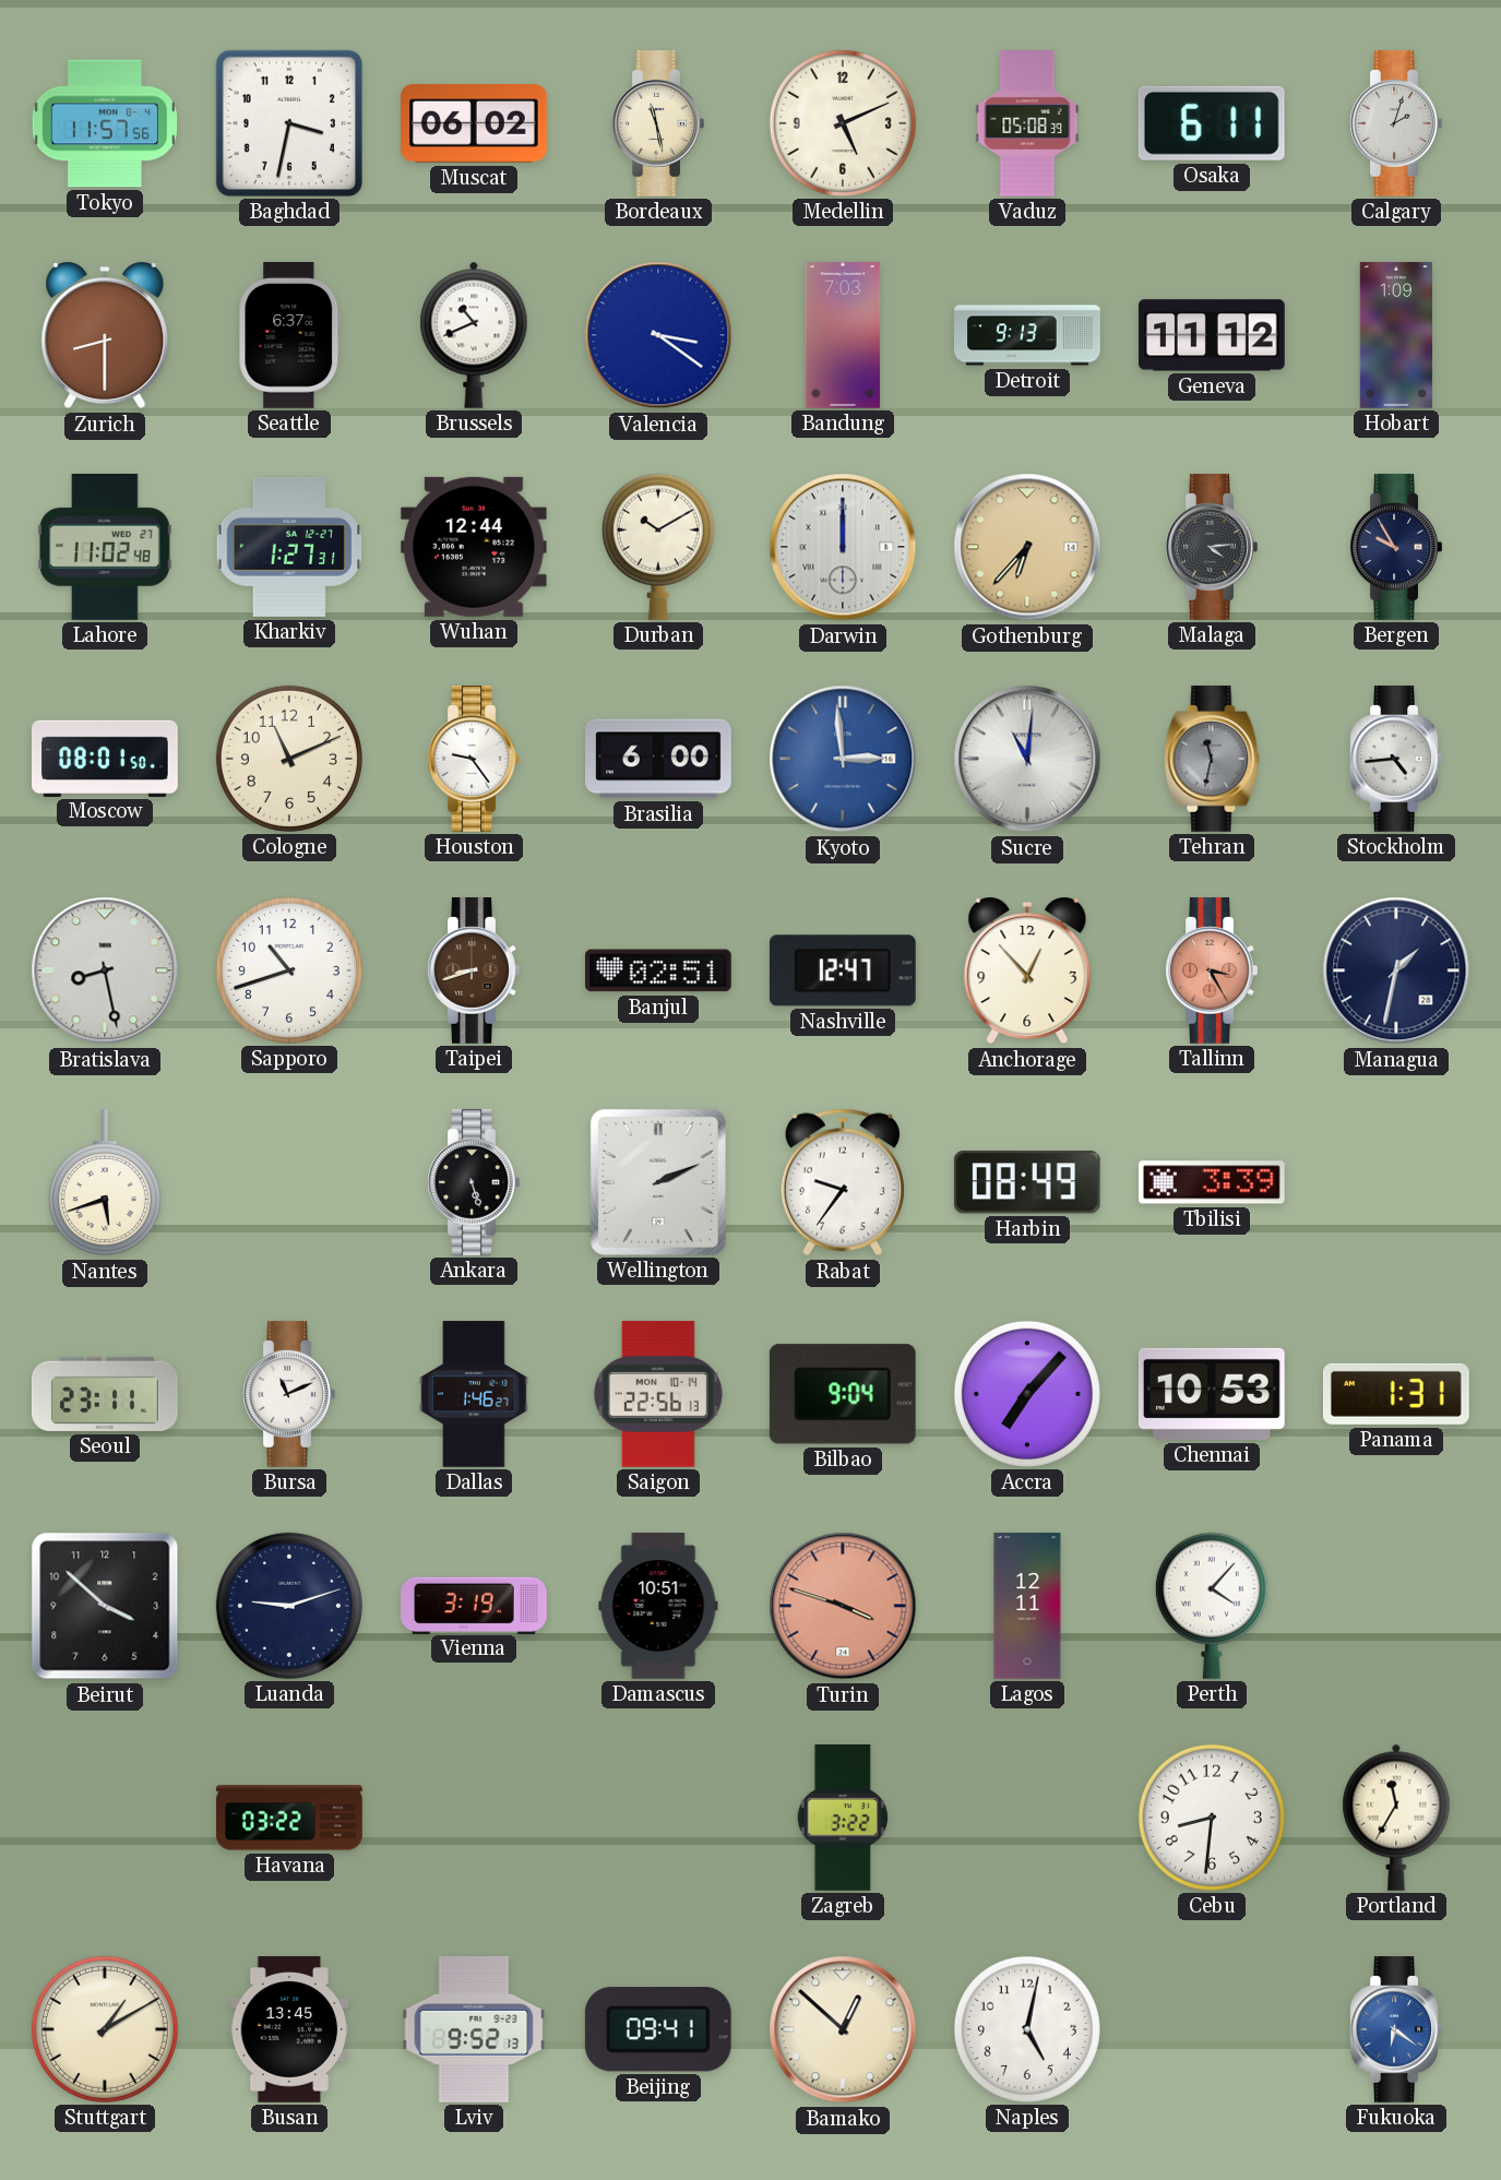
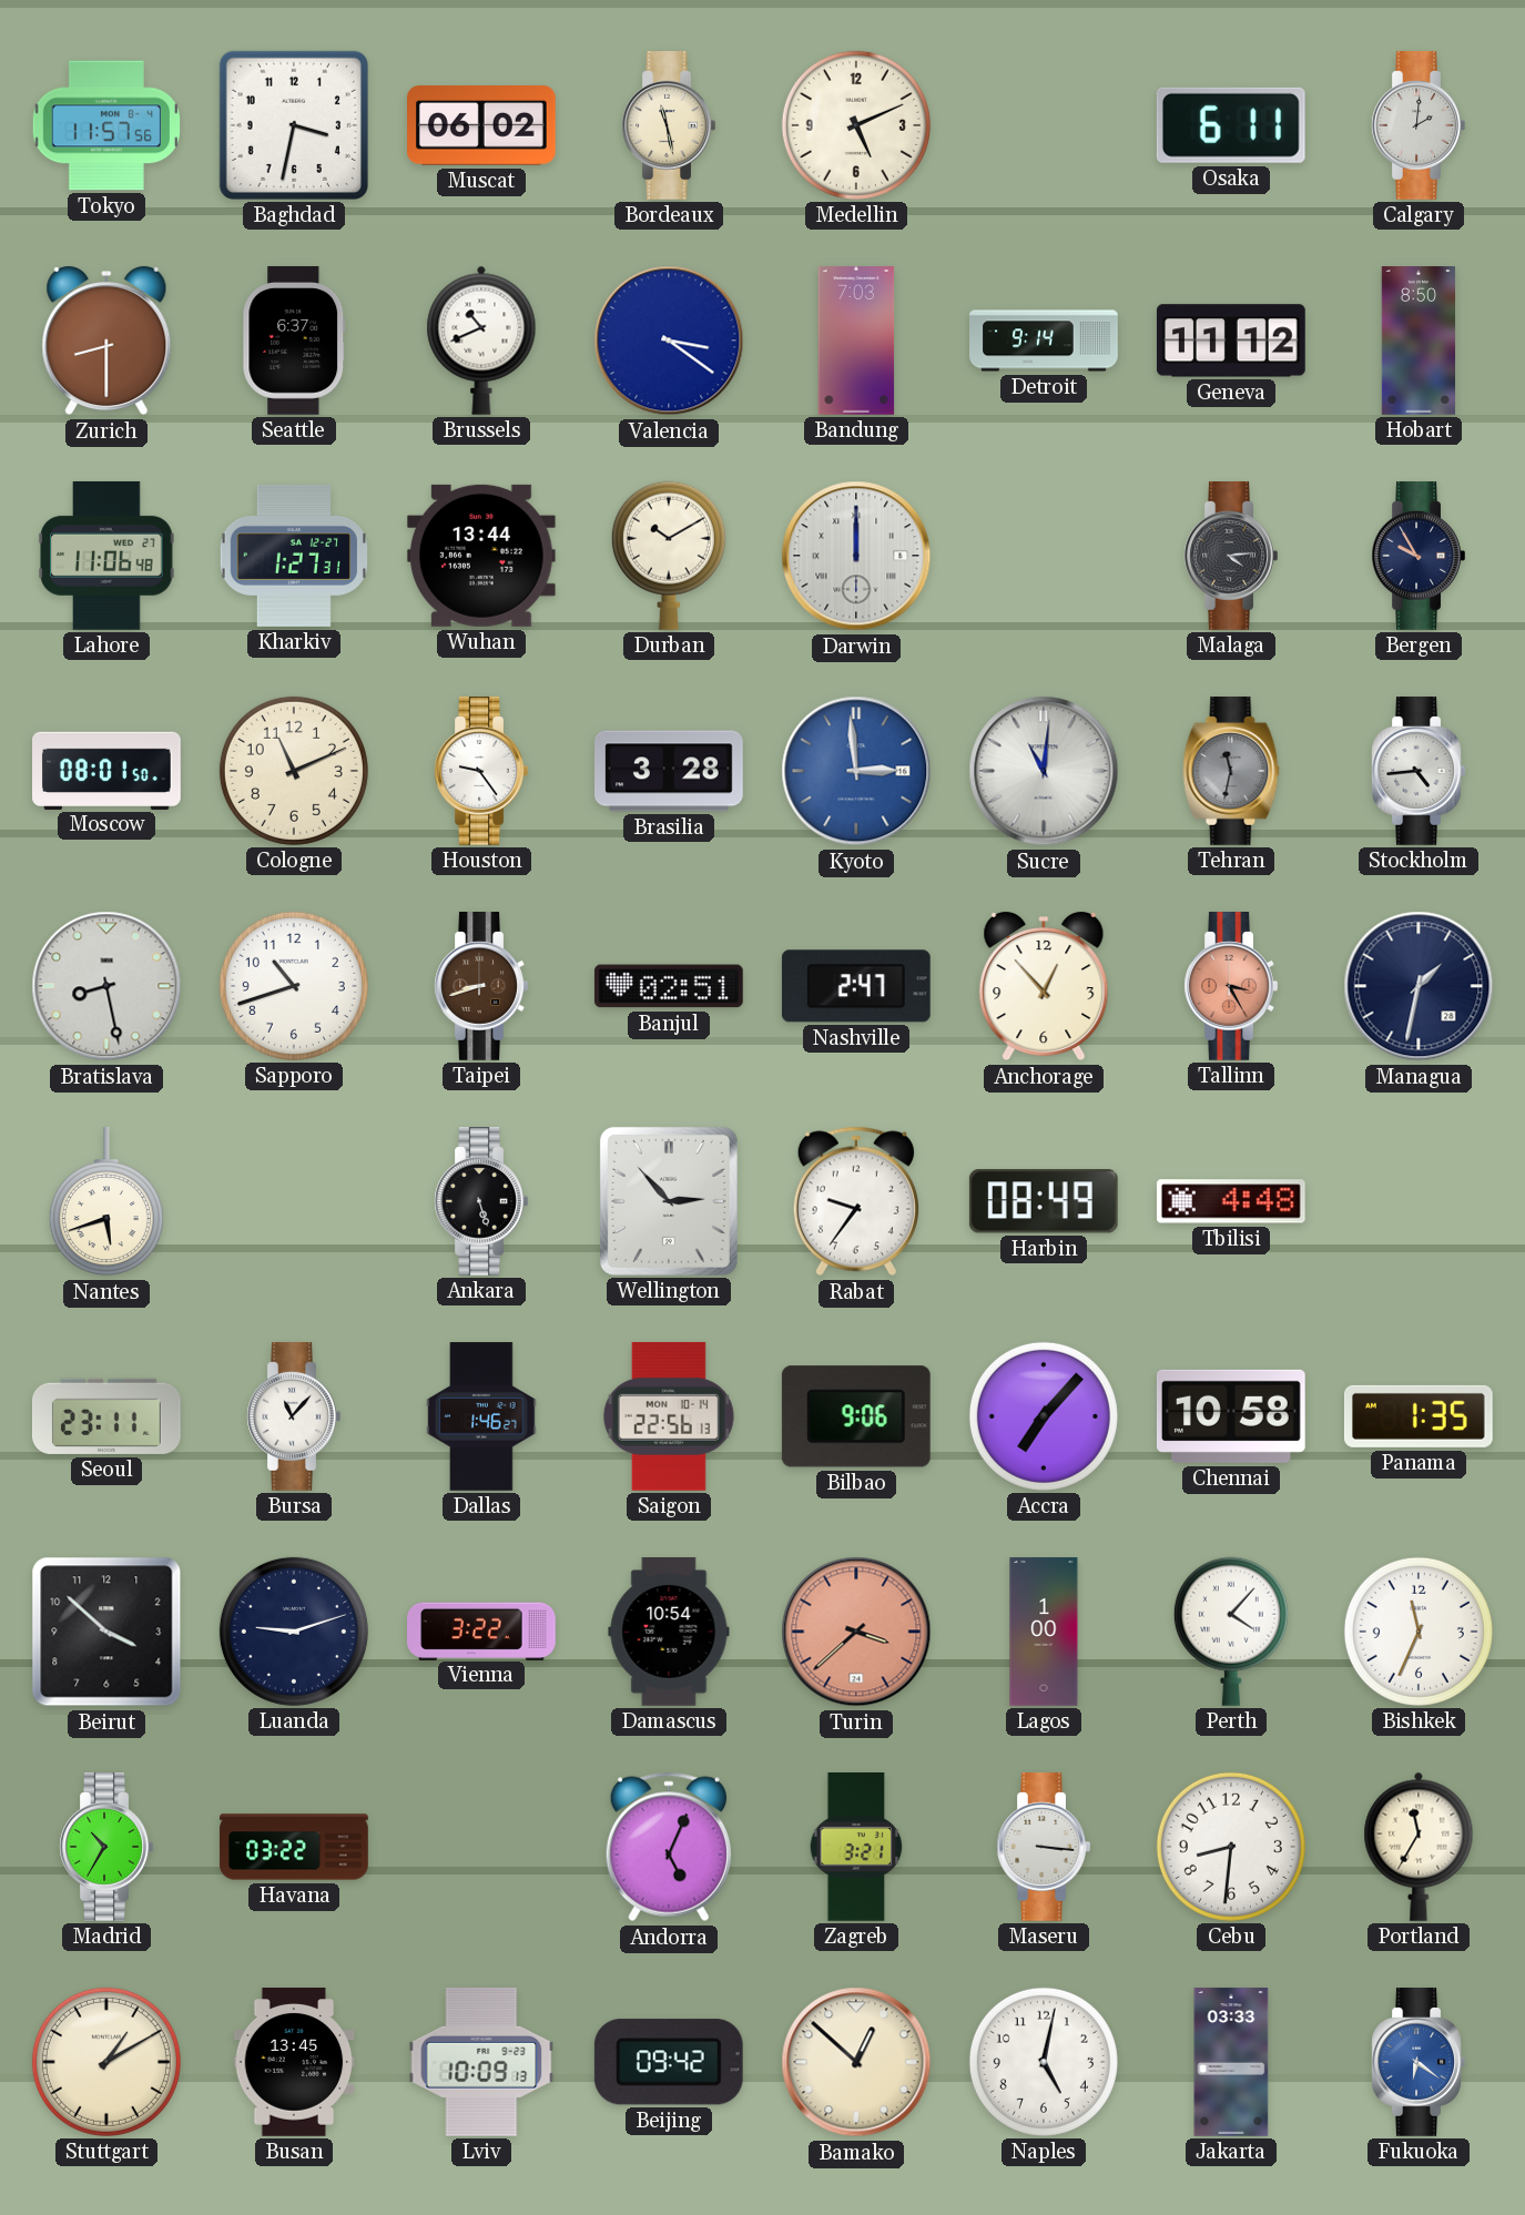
Vaduz: 05:08 -> none
Calgary: 2:03 -> 2:01
Detroit: 9:13 -> 9:14
Hobart: 1:09 -> 8:50
Lahore: 11:02 -> 11:06
Wuhan: 12:44 -> 13:44
Gothenburg: 6:37 -> none
Brasilia: 6:00 -> 3:28
Nashville: 12:47 -> 2:47
Wellington: 2:11 -> 2:53
Tbilisi: 3:39 -> 4:48
Bursa: 11:11 -> 11:07
Bilbao: 9:04 -> 9:06
Chennai: 10:53 -> 10:58
Panama: 1:31 -> 1:35
Vienna: 3:19 -> 3:22
Damascus: 10:51 -> 10:54
Turin: 3:48 -> 3:38
Lagos: 12:11 -> 1:00
Bishkek: none -> 11:34
Madrid: none -> 10:35
Andorra: none -> 5:04
Zagreb: 3:22 -> 3:21
Maseru: none -> 3:16
Lviv: 9:52 -> 10:09
Beijing: 09:41 -> 09:42
Jakarta: none -> 03:33
